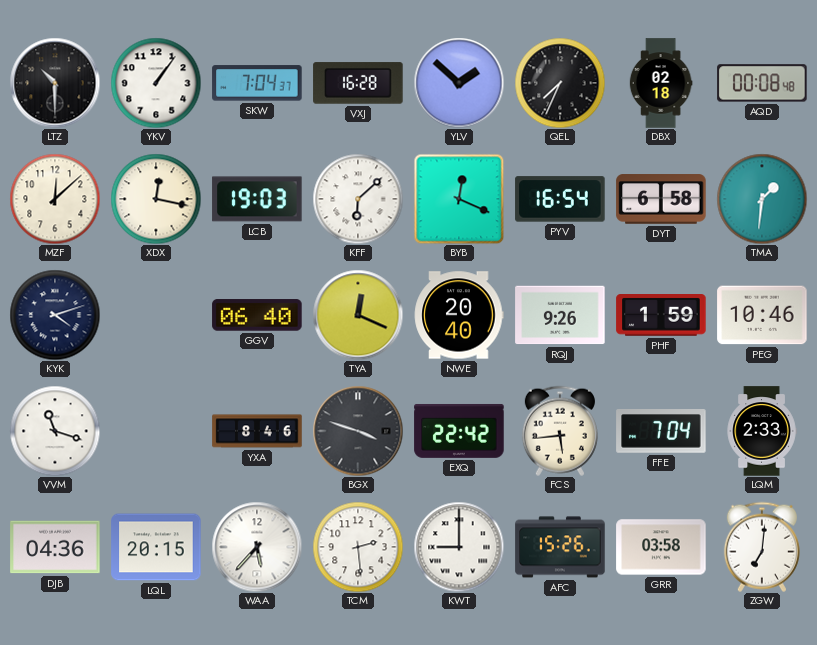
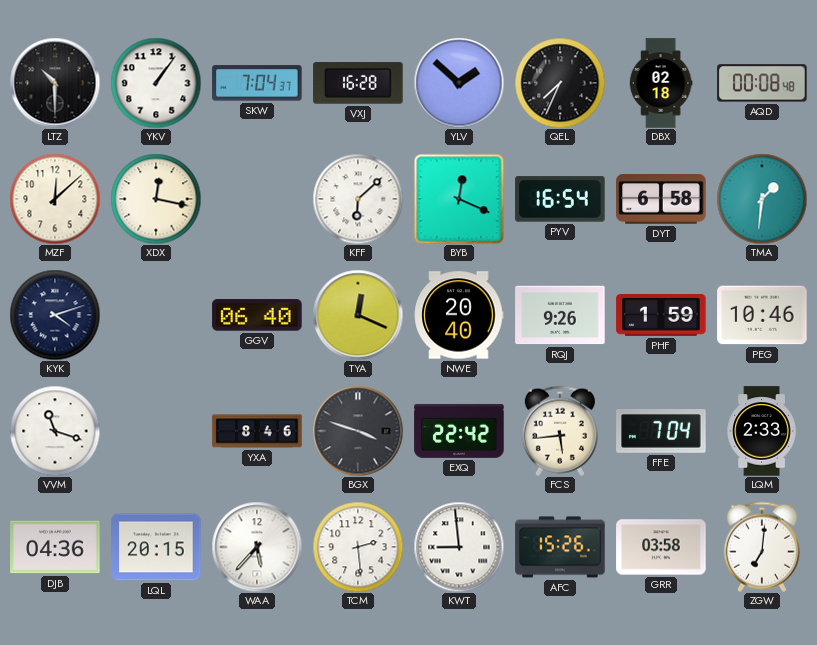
LCB: 19:03 -> none
KWT: 9:00 -> 8:59
